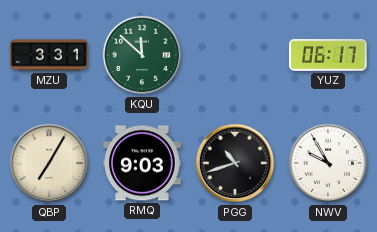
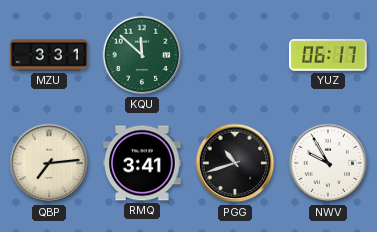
QBP: 7:05 -> 7:14
RMQ: 9:03 -> 3:41
